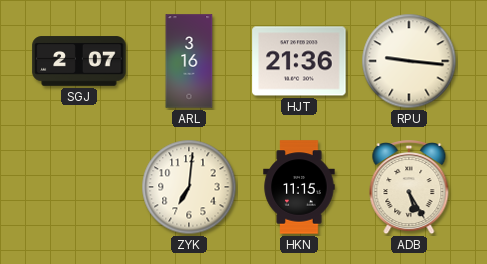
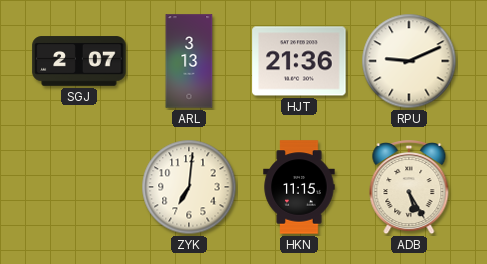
ARL: 3:16 -> 3:13
RPU: 9:16 -> 9:11
